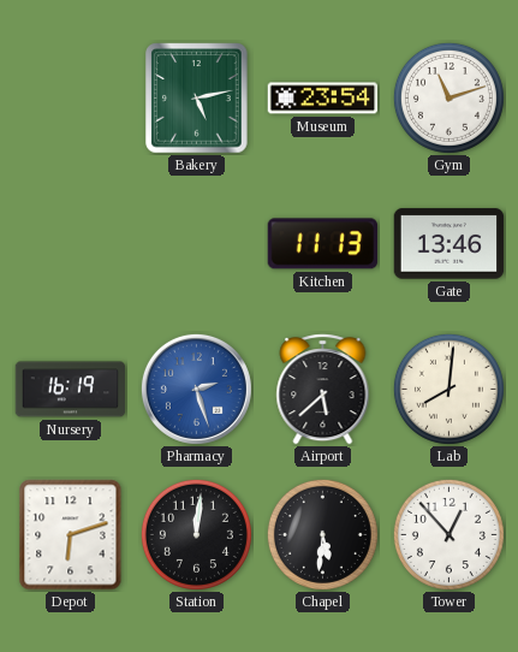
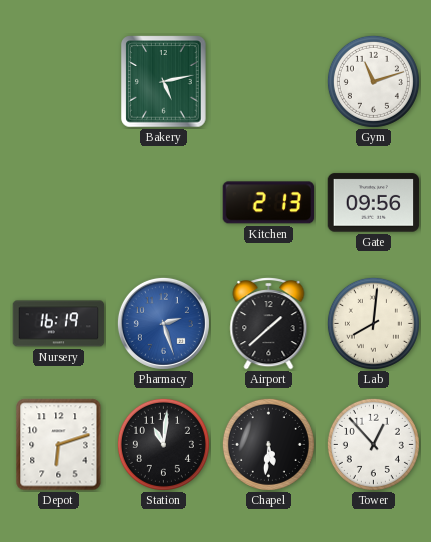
Museum: 23:54 -> none
Kitchen: 11:13 -> 2:13
Gate: 13:46 -> 09:56
Airport: 5:38 -> 1:38
Station: 12:01 -> 11:01
